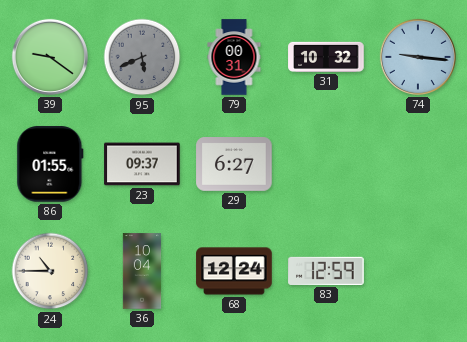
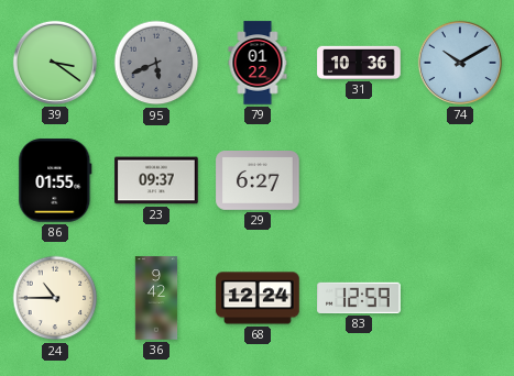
39: 9:21 -> 3:21
79: 00:31 -> 01:22
31: 10:32 -> 10:36
74: 9:16 -> 10:10
36: 10:04 -> 9:42
